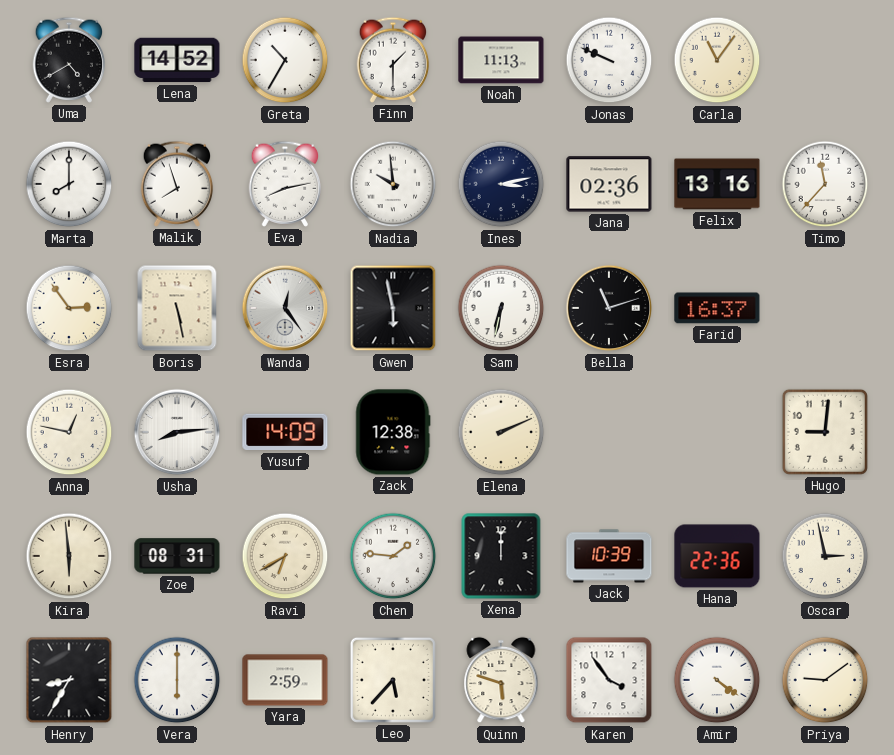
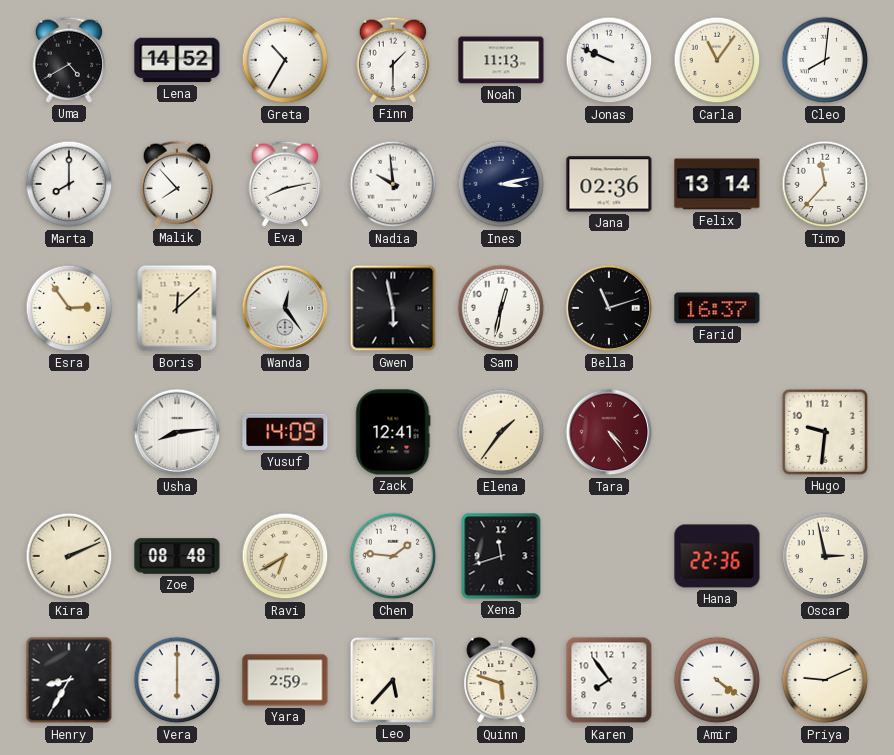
Cleo: none -> 8:01
Malik: 7:57 -> 7:53
Felix: 13:16 -> 13:14
Boris: 5:28 -> 12:08
Sam: 6:32 -> 12:32
Anna: 12:47 -> none
Zack: 12:38 -> 12:41
Elena: 2:11 -> 1:36
Tara: none -> 4:24
Hugo: 9:01 -> 9:31
Kira: 5:59 -> 2:11
Zoe: 08:31 -> 08:48
Xena: 12:00 -> 11:42
Jack: 10:39 -> none
Karen: 3:54 -> 7:54
Priya: 9:09 -> 9:11
